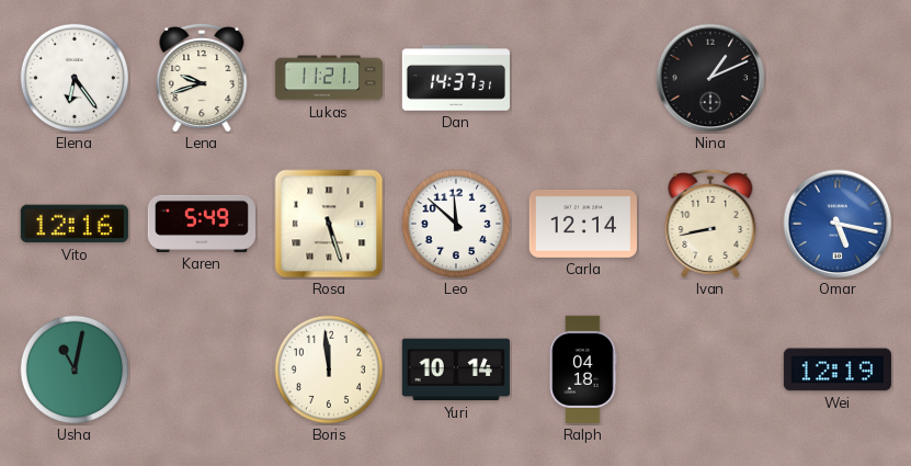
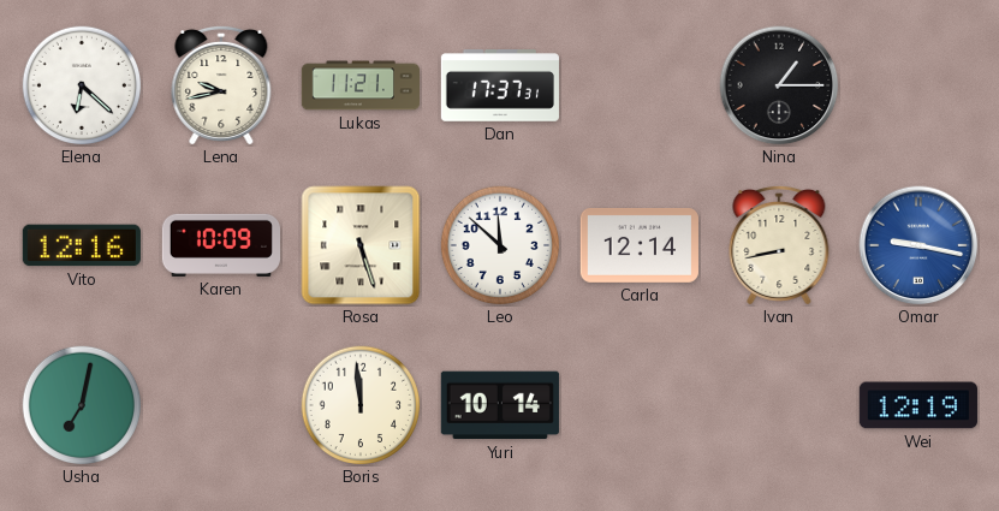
Elena: 6:24 -> 6:22
Lena: 9:42 -> 9:43
Dan: 14:37 -> 17:37
Nina: 1:11 -> 1:15
Karen: 5:49 -> 10:09
Omar: 5:17 -> 9:17
Usha: 11:02 -> 7:02
Ralph: 04:18 -> none
